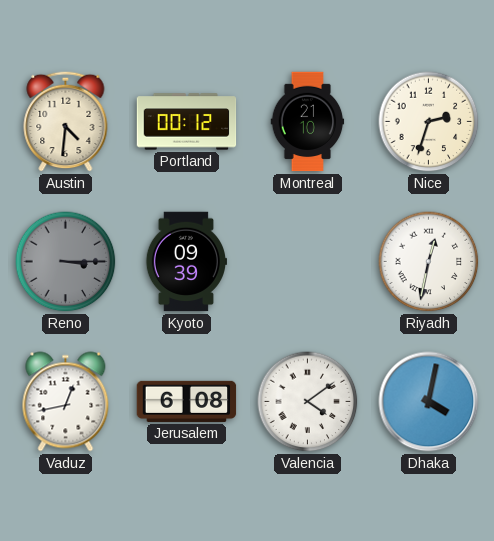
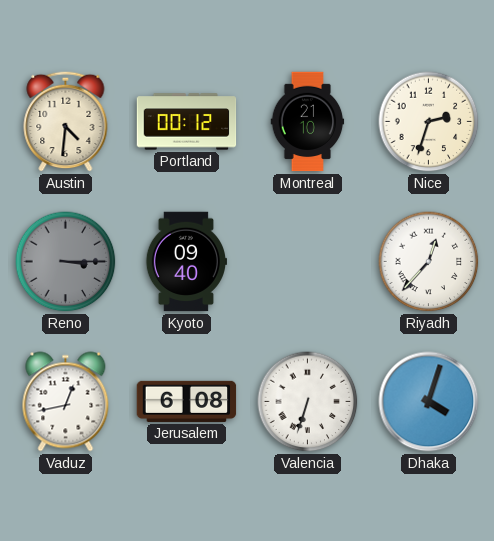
Kyoto: 09:39 -> 09:40
Riyadh: 12:32 -> 12:37
Valencia: 4:09 -> 6:33
Dhaka: 4:02 -> 4:03
